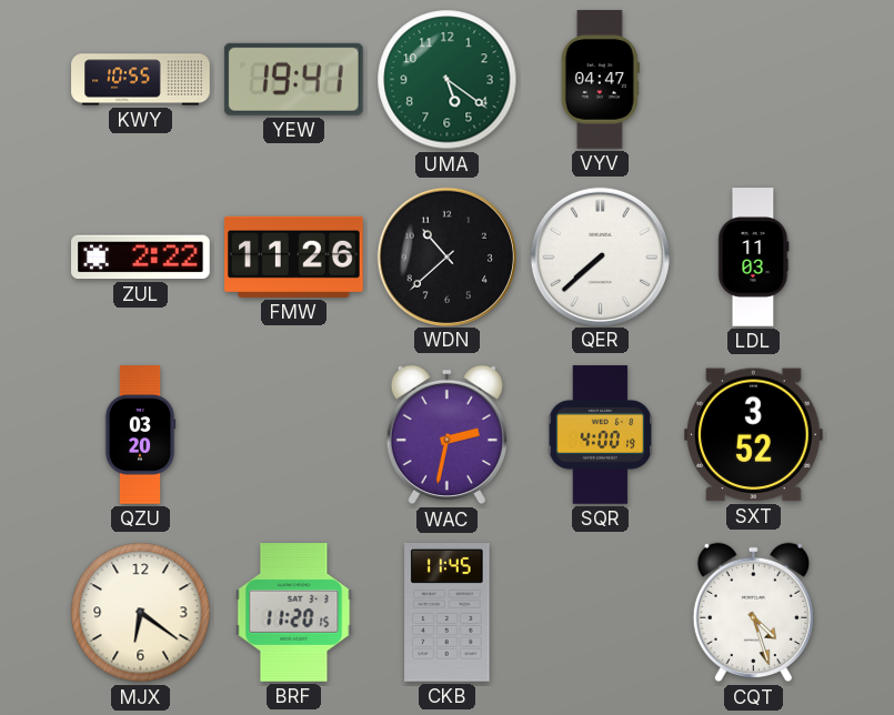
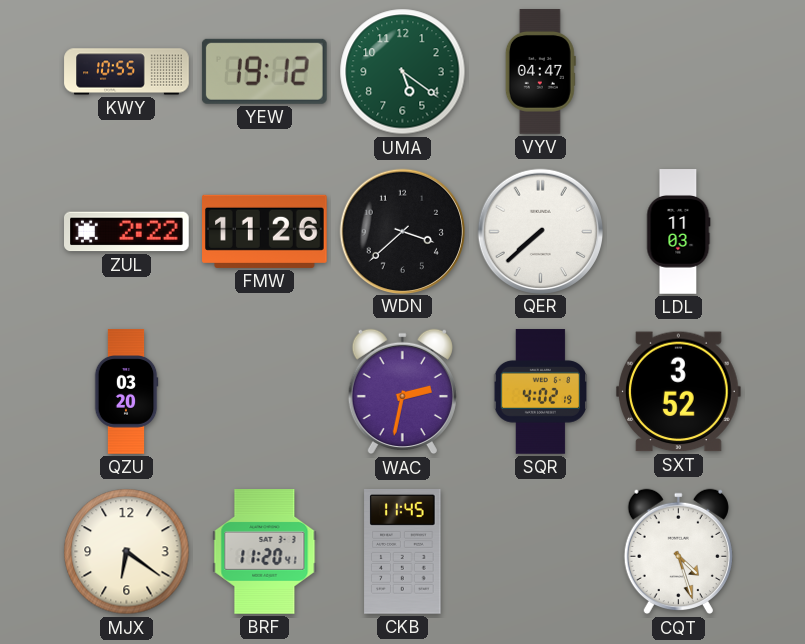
YEW: 19:41 -> 19:12
WDN: 10:38 -> 3:38
SQR: 4:00 -> 4:02
BRF: 11:20:15 -> 11:20:41
